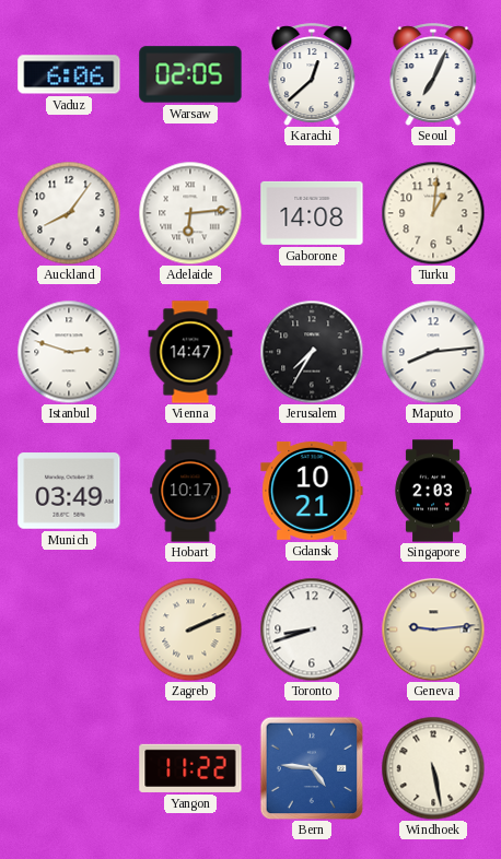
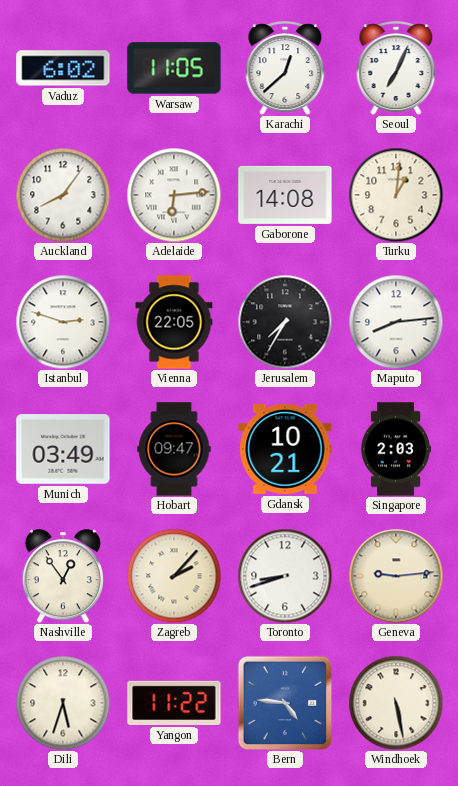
Vaduz: 6:06 -> 6:02
Warsaw: 02:05 -> 11:05
Vienna: 14:47 -> 22:05
Hobart: 10:17 -> 09:47
Nashville: none -> 12:54
Zagreb: 2:11 -> 2:07
Dili: none -> 5:33
